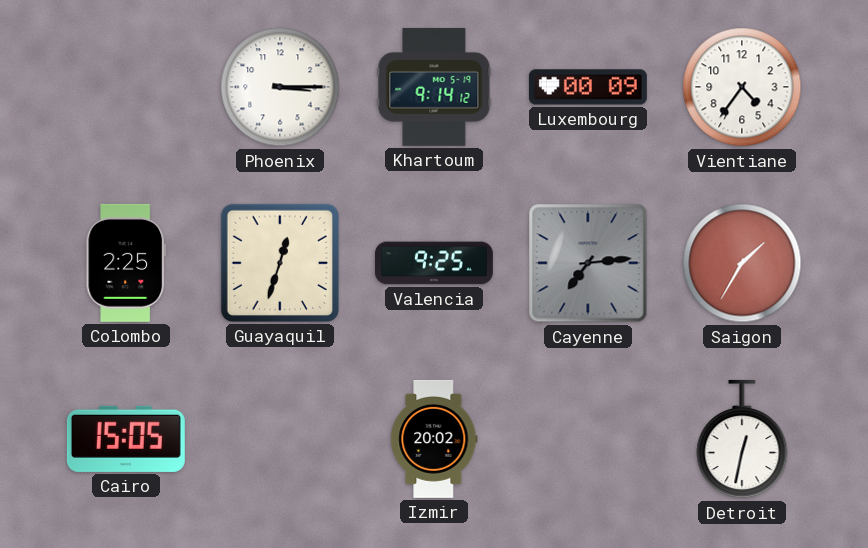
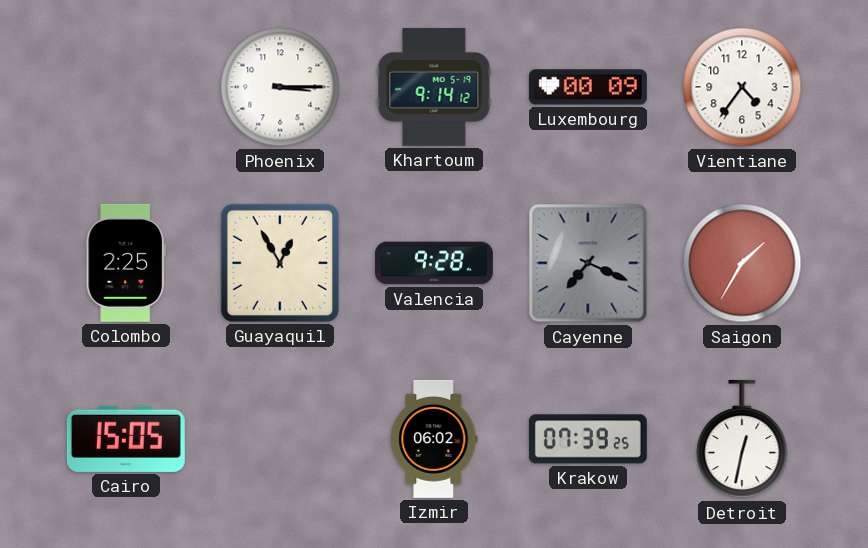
Guayaquil: 12:33 -> 12:55
Valencia: 9:25 -> 9:28
Cayenne: 7:14 -> 7:19
Izmir: 20:02 -> 06:02
Krakow: none -> 07:39
